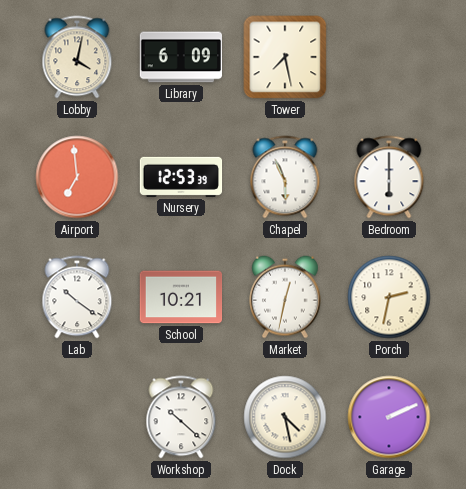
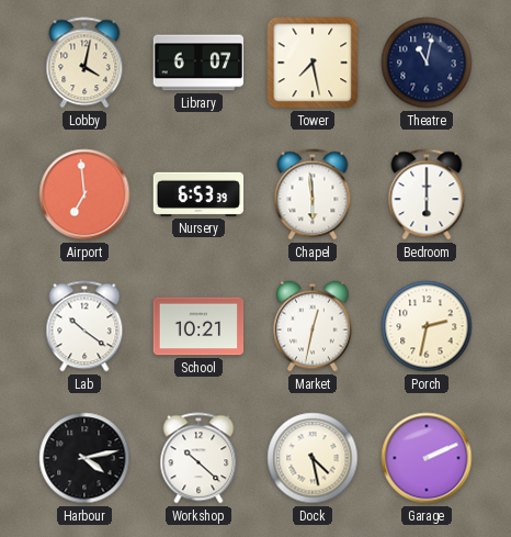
Library: 6:09 -> 6:07
Theatre: none -> 11:02
Nursery: 12:53 -> 6:53
Chapel: 5:56 -> 5:59
Harbour: none -> 4:13
